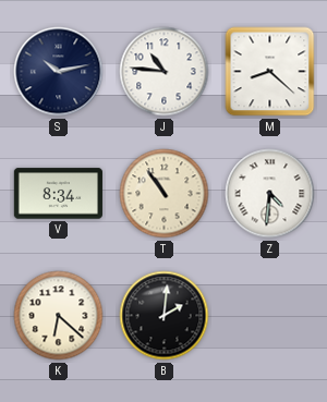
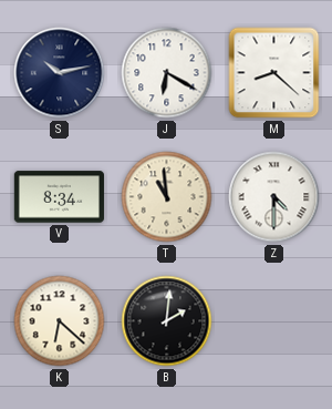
J: 10:46 -> 6:20
T: 10:54 -> 10:59
Z: 4:31 -> 4:30
